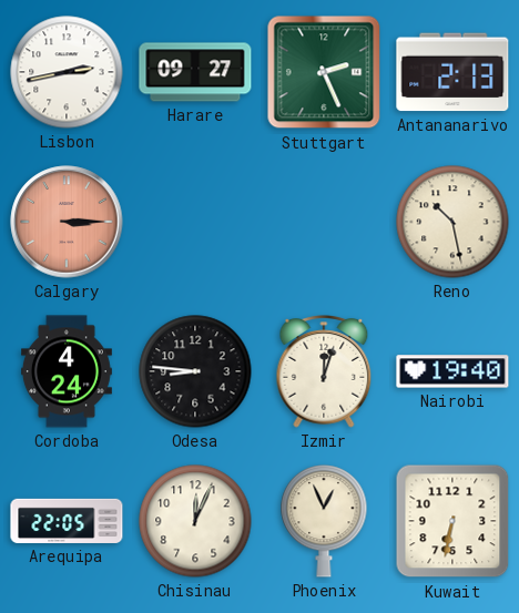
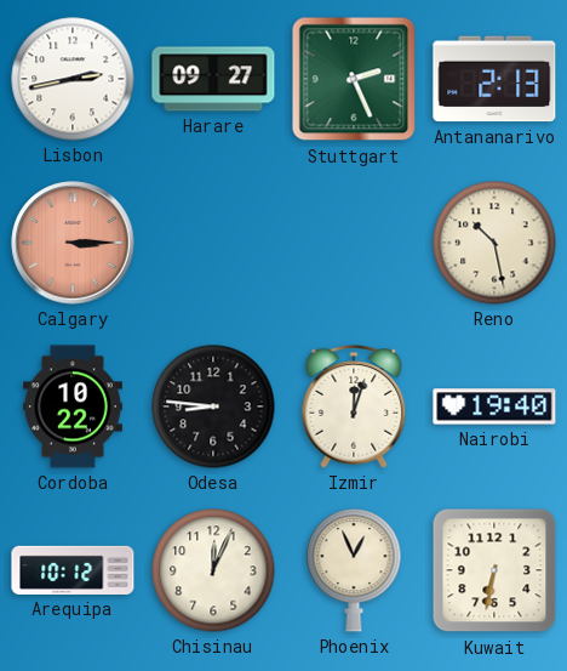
Cordoba: 4:24 -> 10:22
Arequipa: 22:05 -> 10:12
